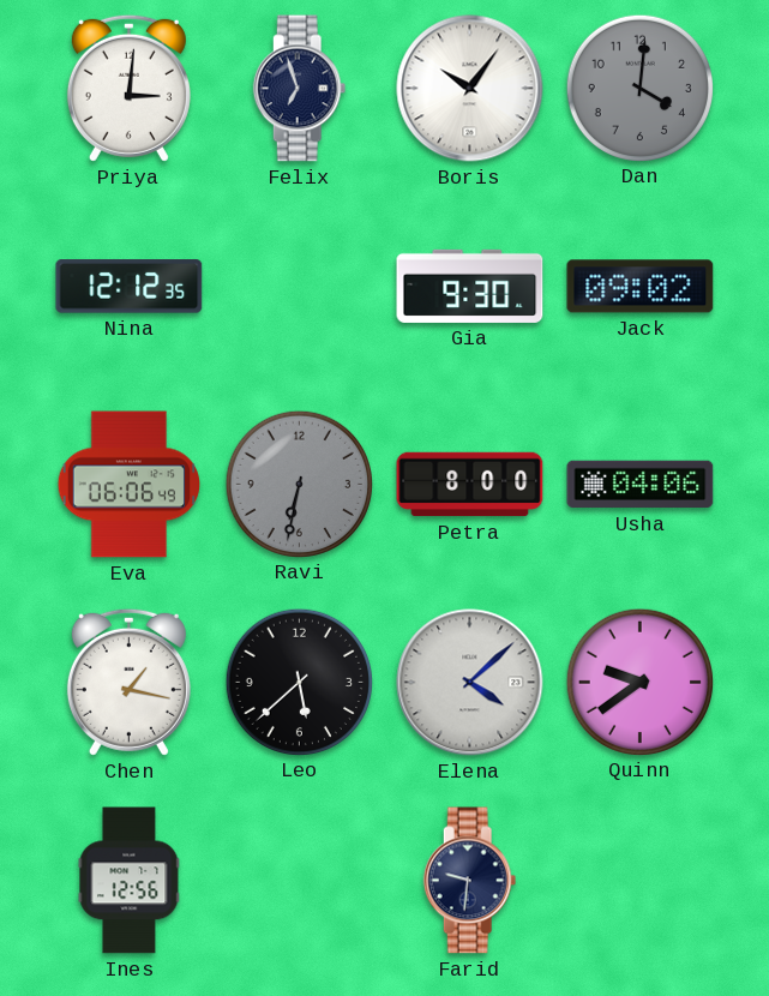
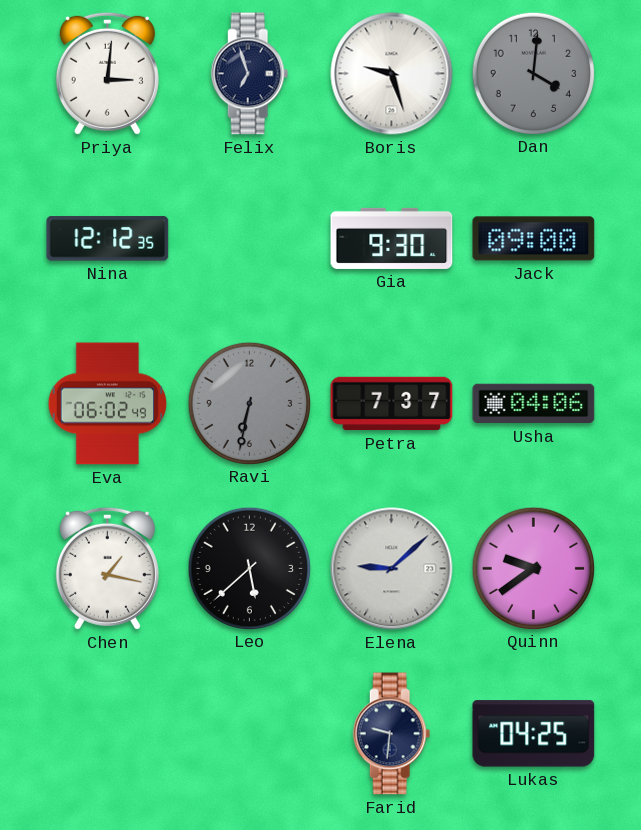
Boris: 10:06 -> 9:27
Jack: 09:02 -> 09:00
Eva: 06:06 -> 06:02
Petra: 8:00 -> 7:37
Elena: 4:08 -> 9:08
Ines: 12:56 -> none
Lukas: none -> 04:25
